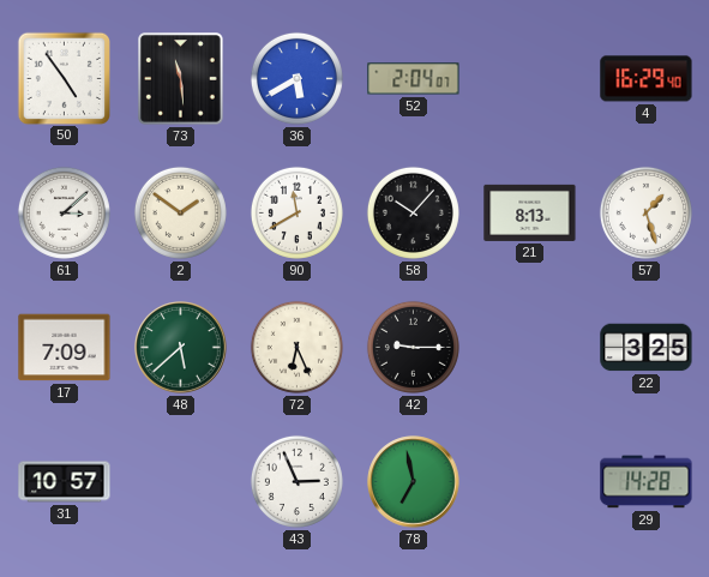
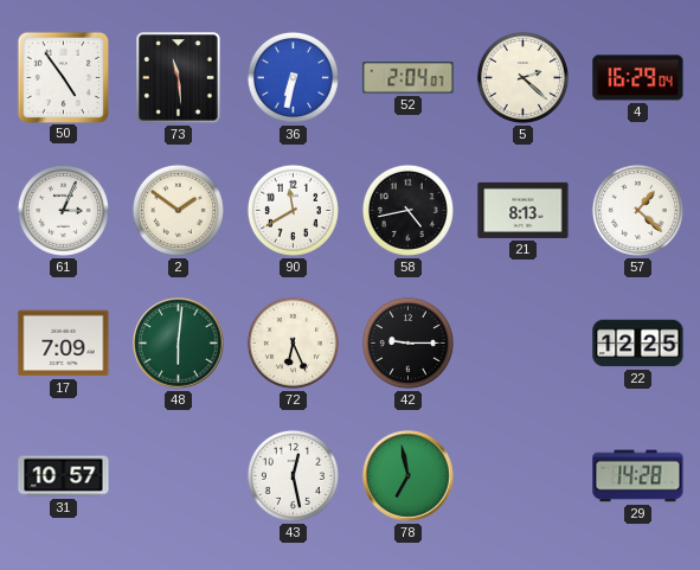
36: 5:40 -> 6:32
5: none -> 2:22
4: 16:29:40 -> 16:29:04
61: 3:08 -> 3:04
58: 10:07 -> 4:43
57: 1:27 -> 1:22
48: 5:38 -> 6:01
22: 3:25 -> 12:25
43: 2:56 -> 12:28
